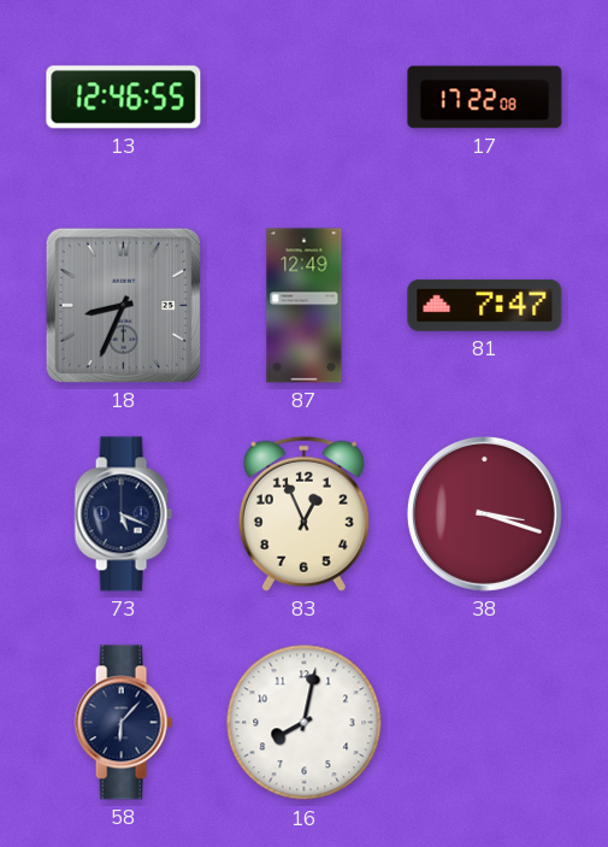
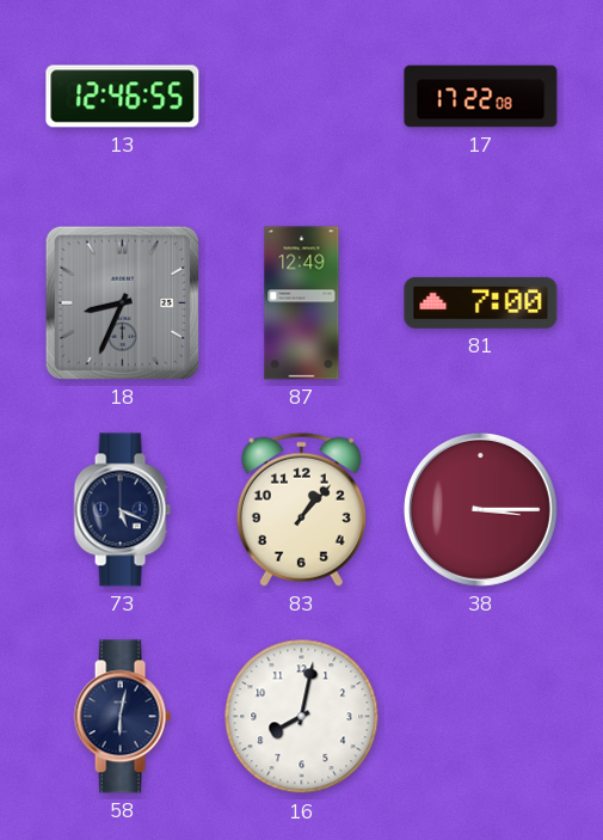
81: 7:47 -> 7:00
83: 12:56 -> 1:07
38: 3:18 -> 3:15
58: 6:07 -> 6:02
